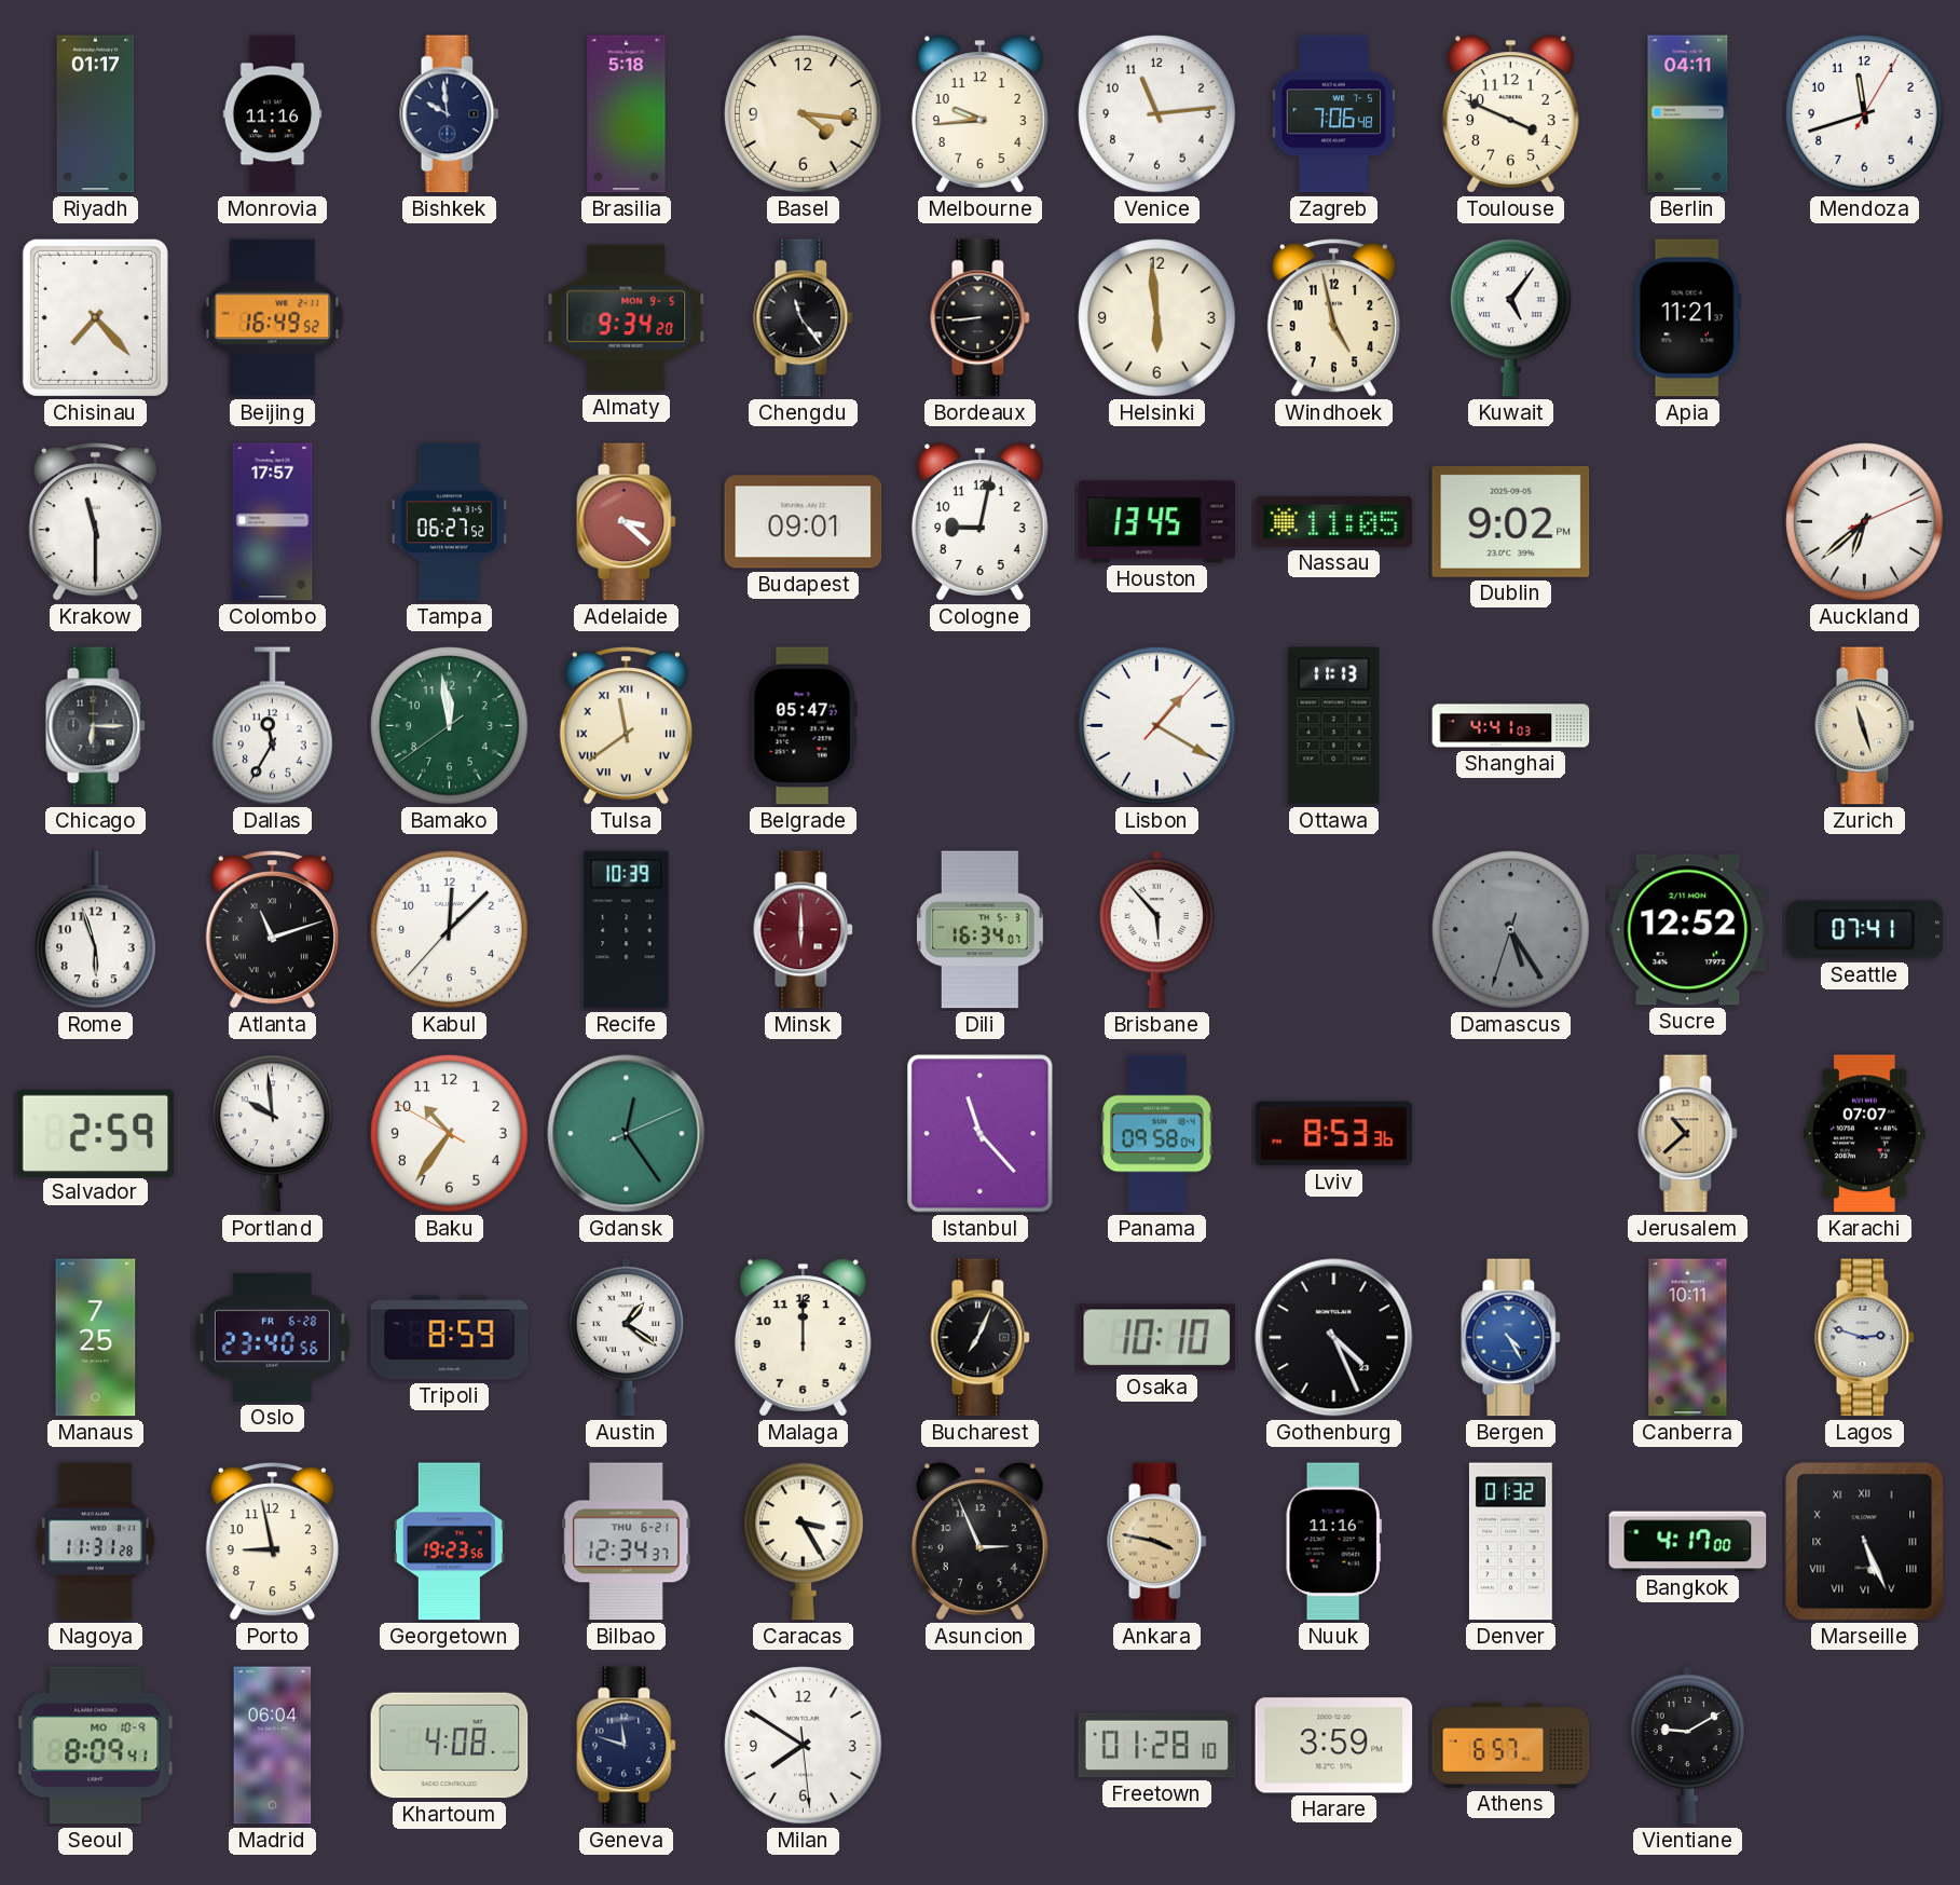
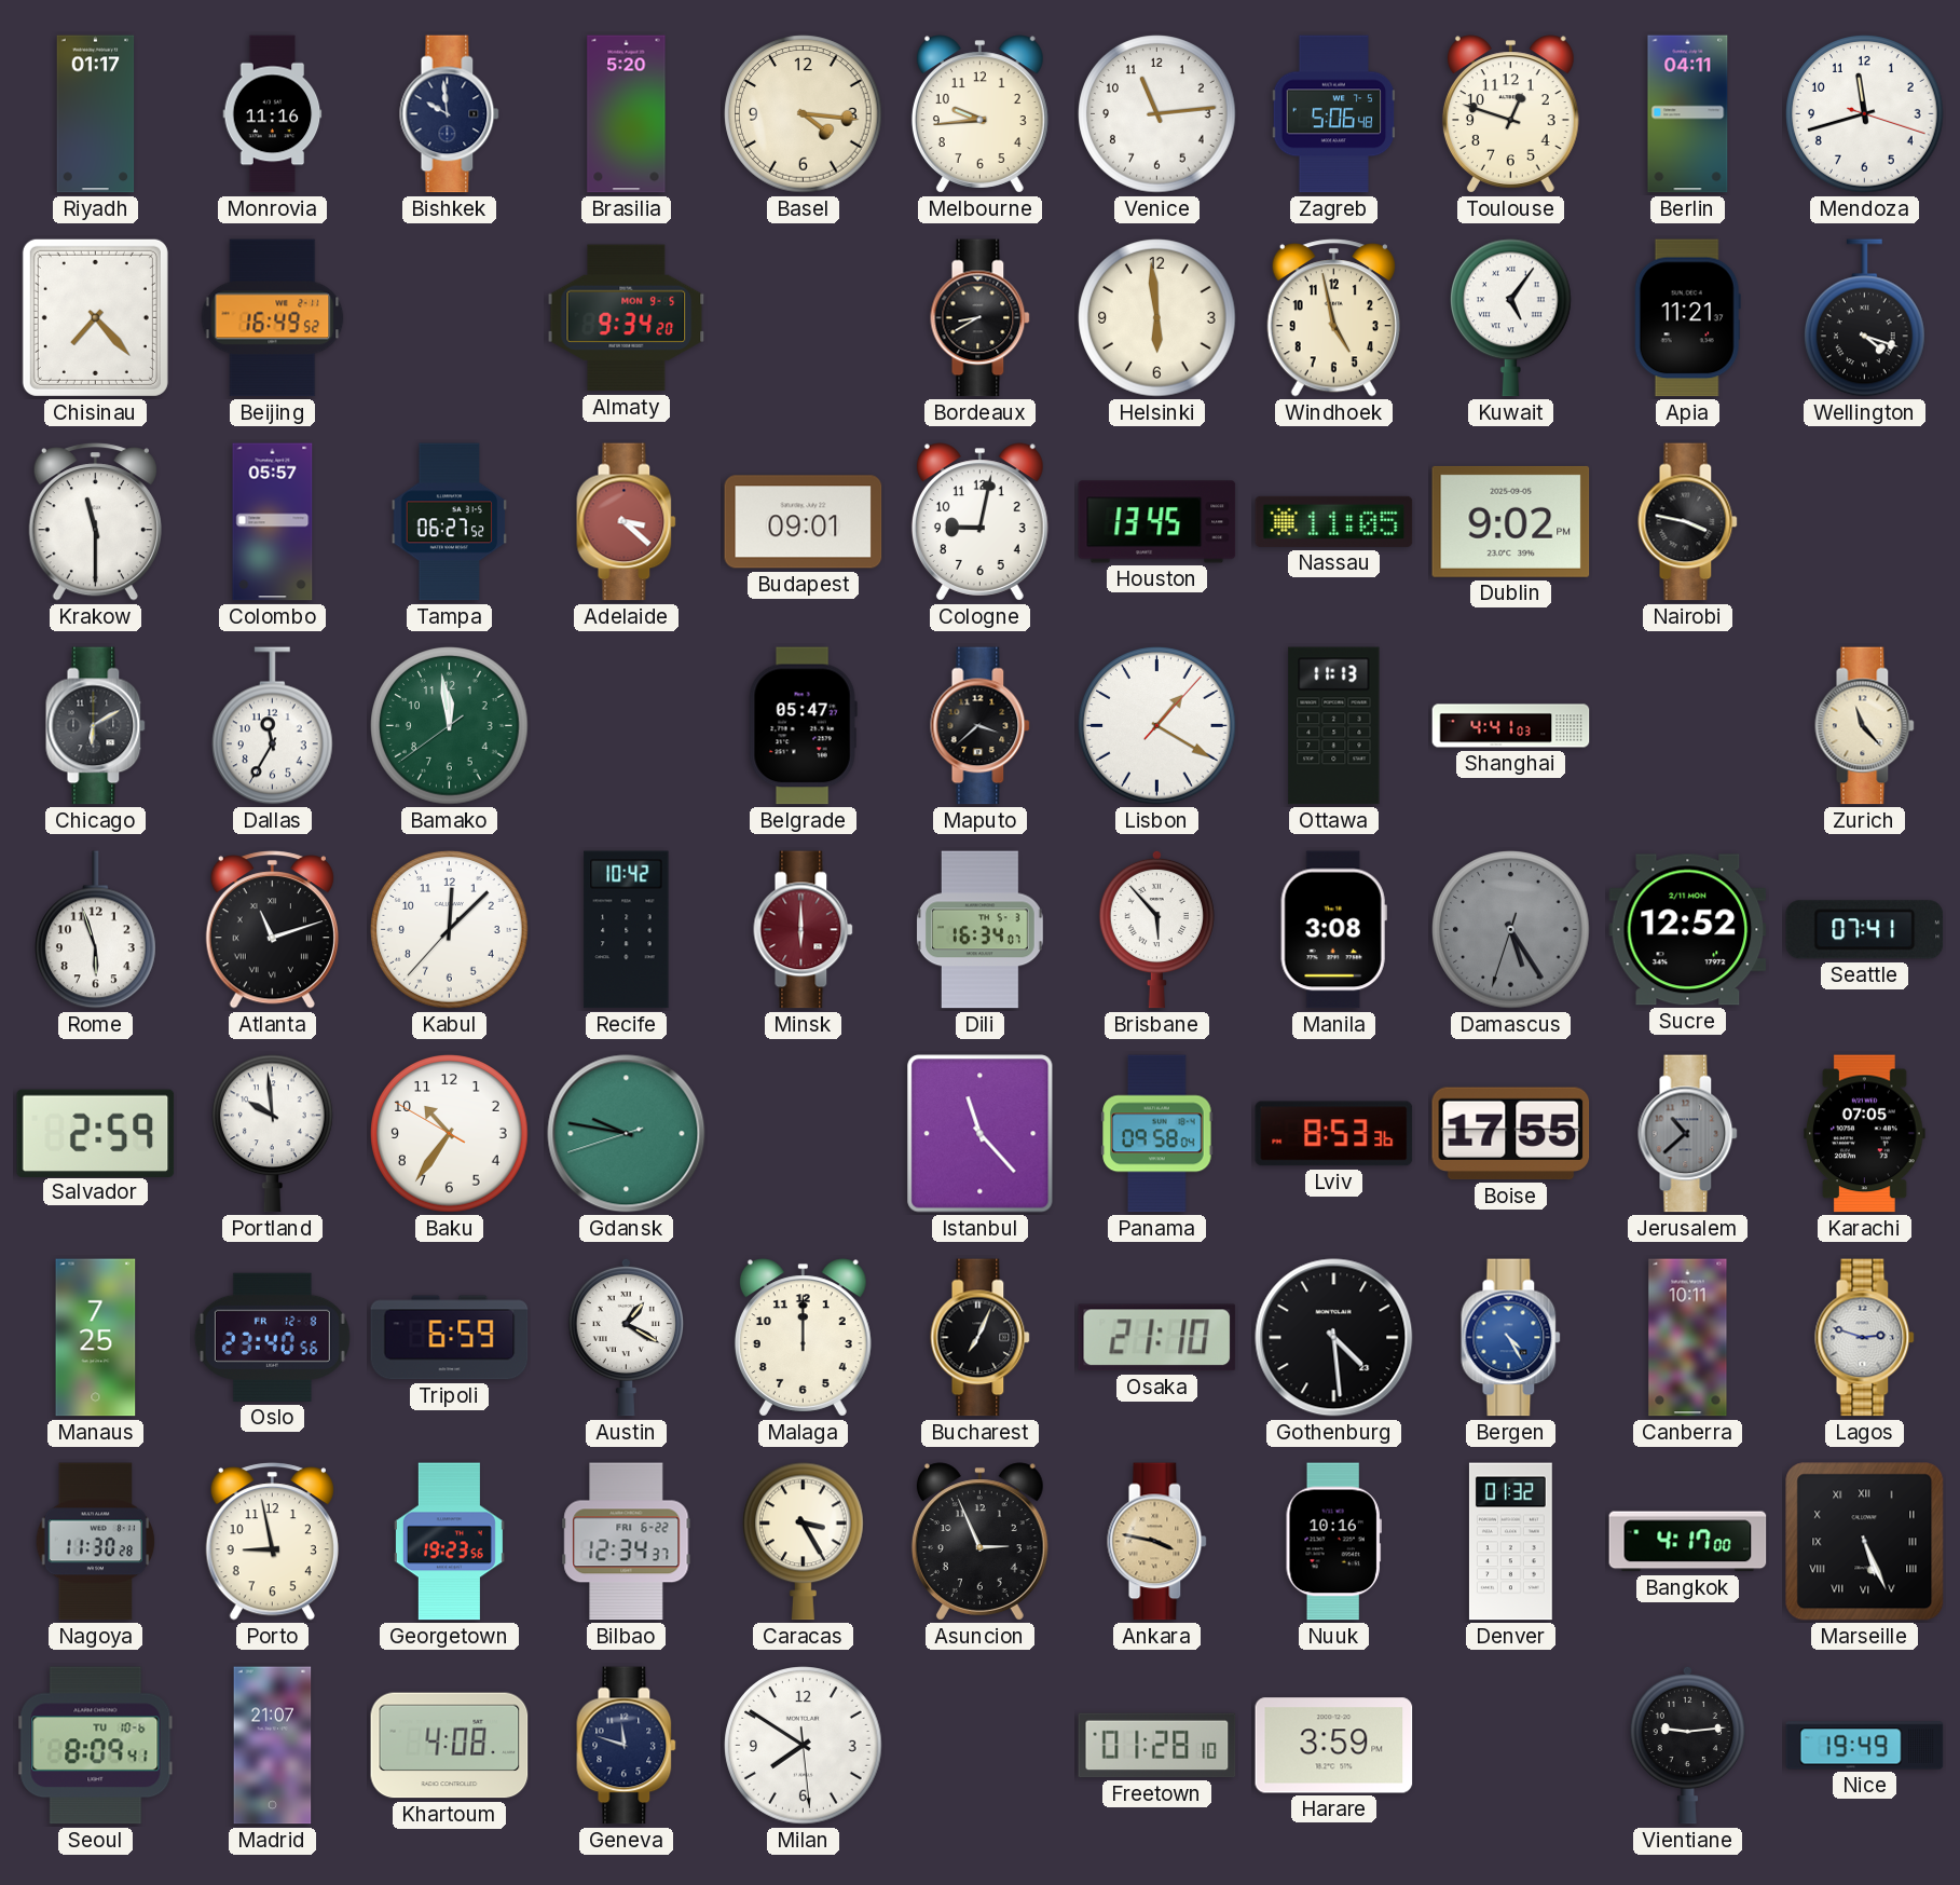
Brasilia: 5:18 -> 5:20
Zagreb: 7:06 -> 5:06
Toulouse: 3:49 -> 12:48
Mendoza: 11:42:05 -> 11:42:18
Chengdu: 11:24 -> none
Bordeaux: 8:44 -> 8:40
Wellington: none -> 4:18
Colombo: 17:57 -> 05:57
Nairobi: none -> 3:47
Auckland: 6:38 -> none
Chicago: 6:15 -> 6:10
Tulsa: 11:39 -> none
Maputo: none -> 3:38
Zurich: 11:27 -> 11:23
Recife: 10:39 -> 10:42
Manila: none -> 3:08
Gdansk: 12:24 -> 9:46
Boise: none -> 17:55
Jerusalem dial: champagne -> grey
Karachi: 07:07 -> 07:05
Oslo date: FR 6-28 -> FR 12-8
Tripoli: 8:59 -> 6:59
Austin: 1:21 -> 1:20
Osaka: 10:10 -> 21:10
Gothenburg: 4:26 -> 4:29
Nagoya: 11:31 -> 11:30
Bilbao date: THU 6-21 -> FRI 6-22
Nuuk: 11:16 -> 10:16
Seoul date: MO 10-9 -> TU 10-6
Madrid: 06:04 -> 21:07
Athens: 6:57 -> none
Vientiane: 9:10 -> 9:14
Nice: none -> 19:49
